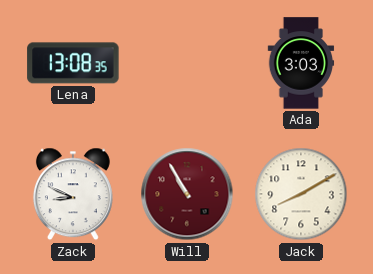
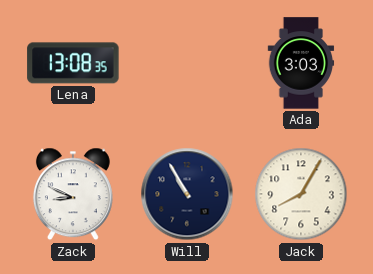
Will dial: burgundy -> navy
Jack: 8:10 -> 8:05
